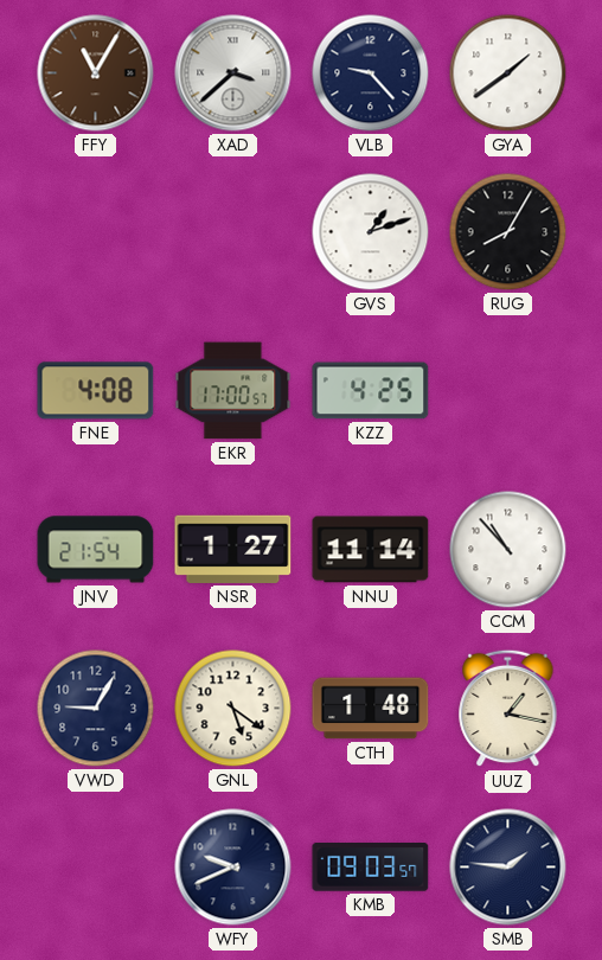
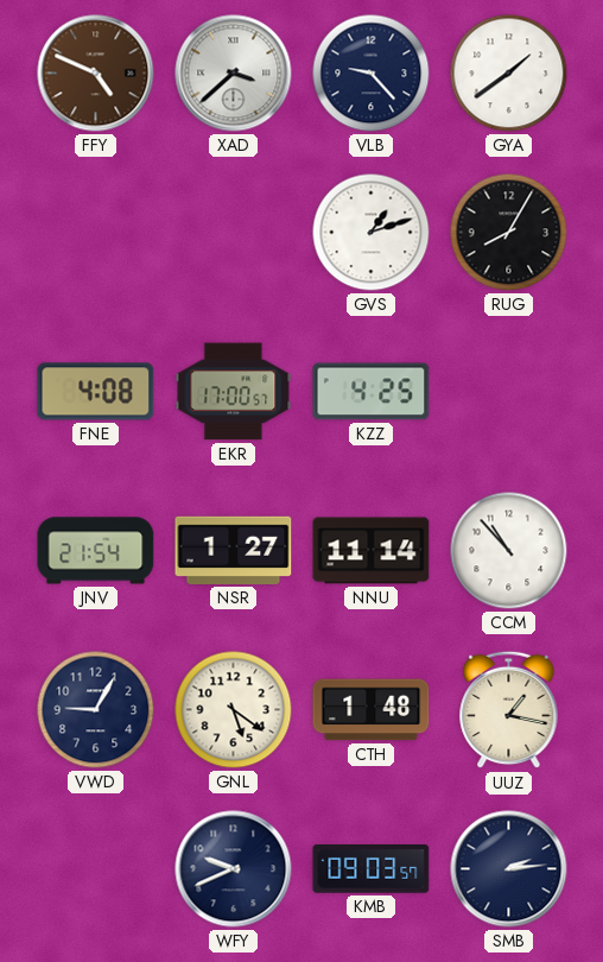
FFY: 11:05 -> 4:49
SMB: 1:46 -> 2:14
